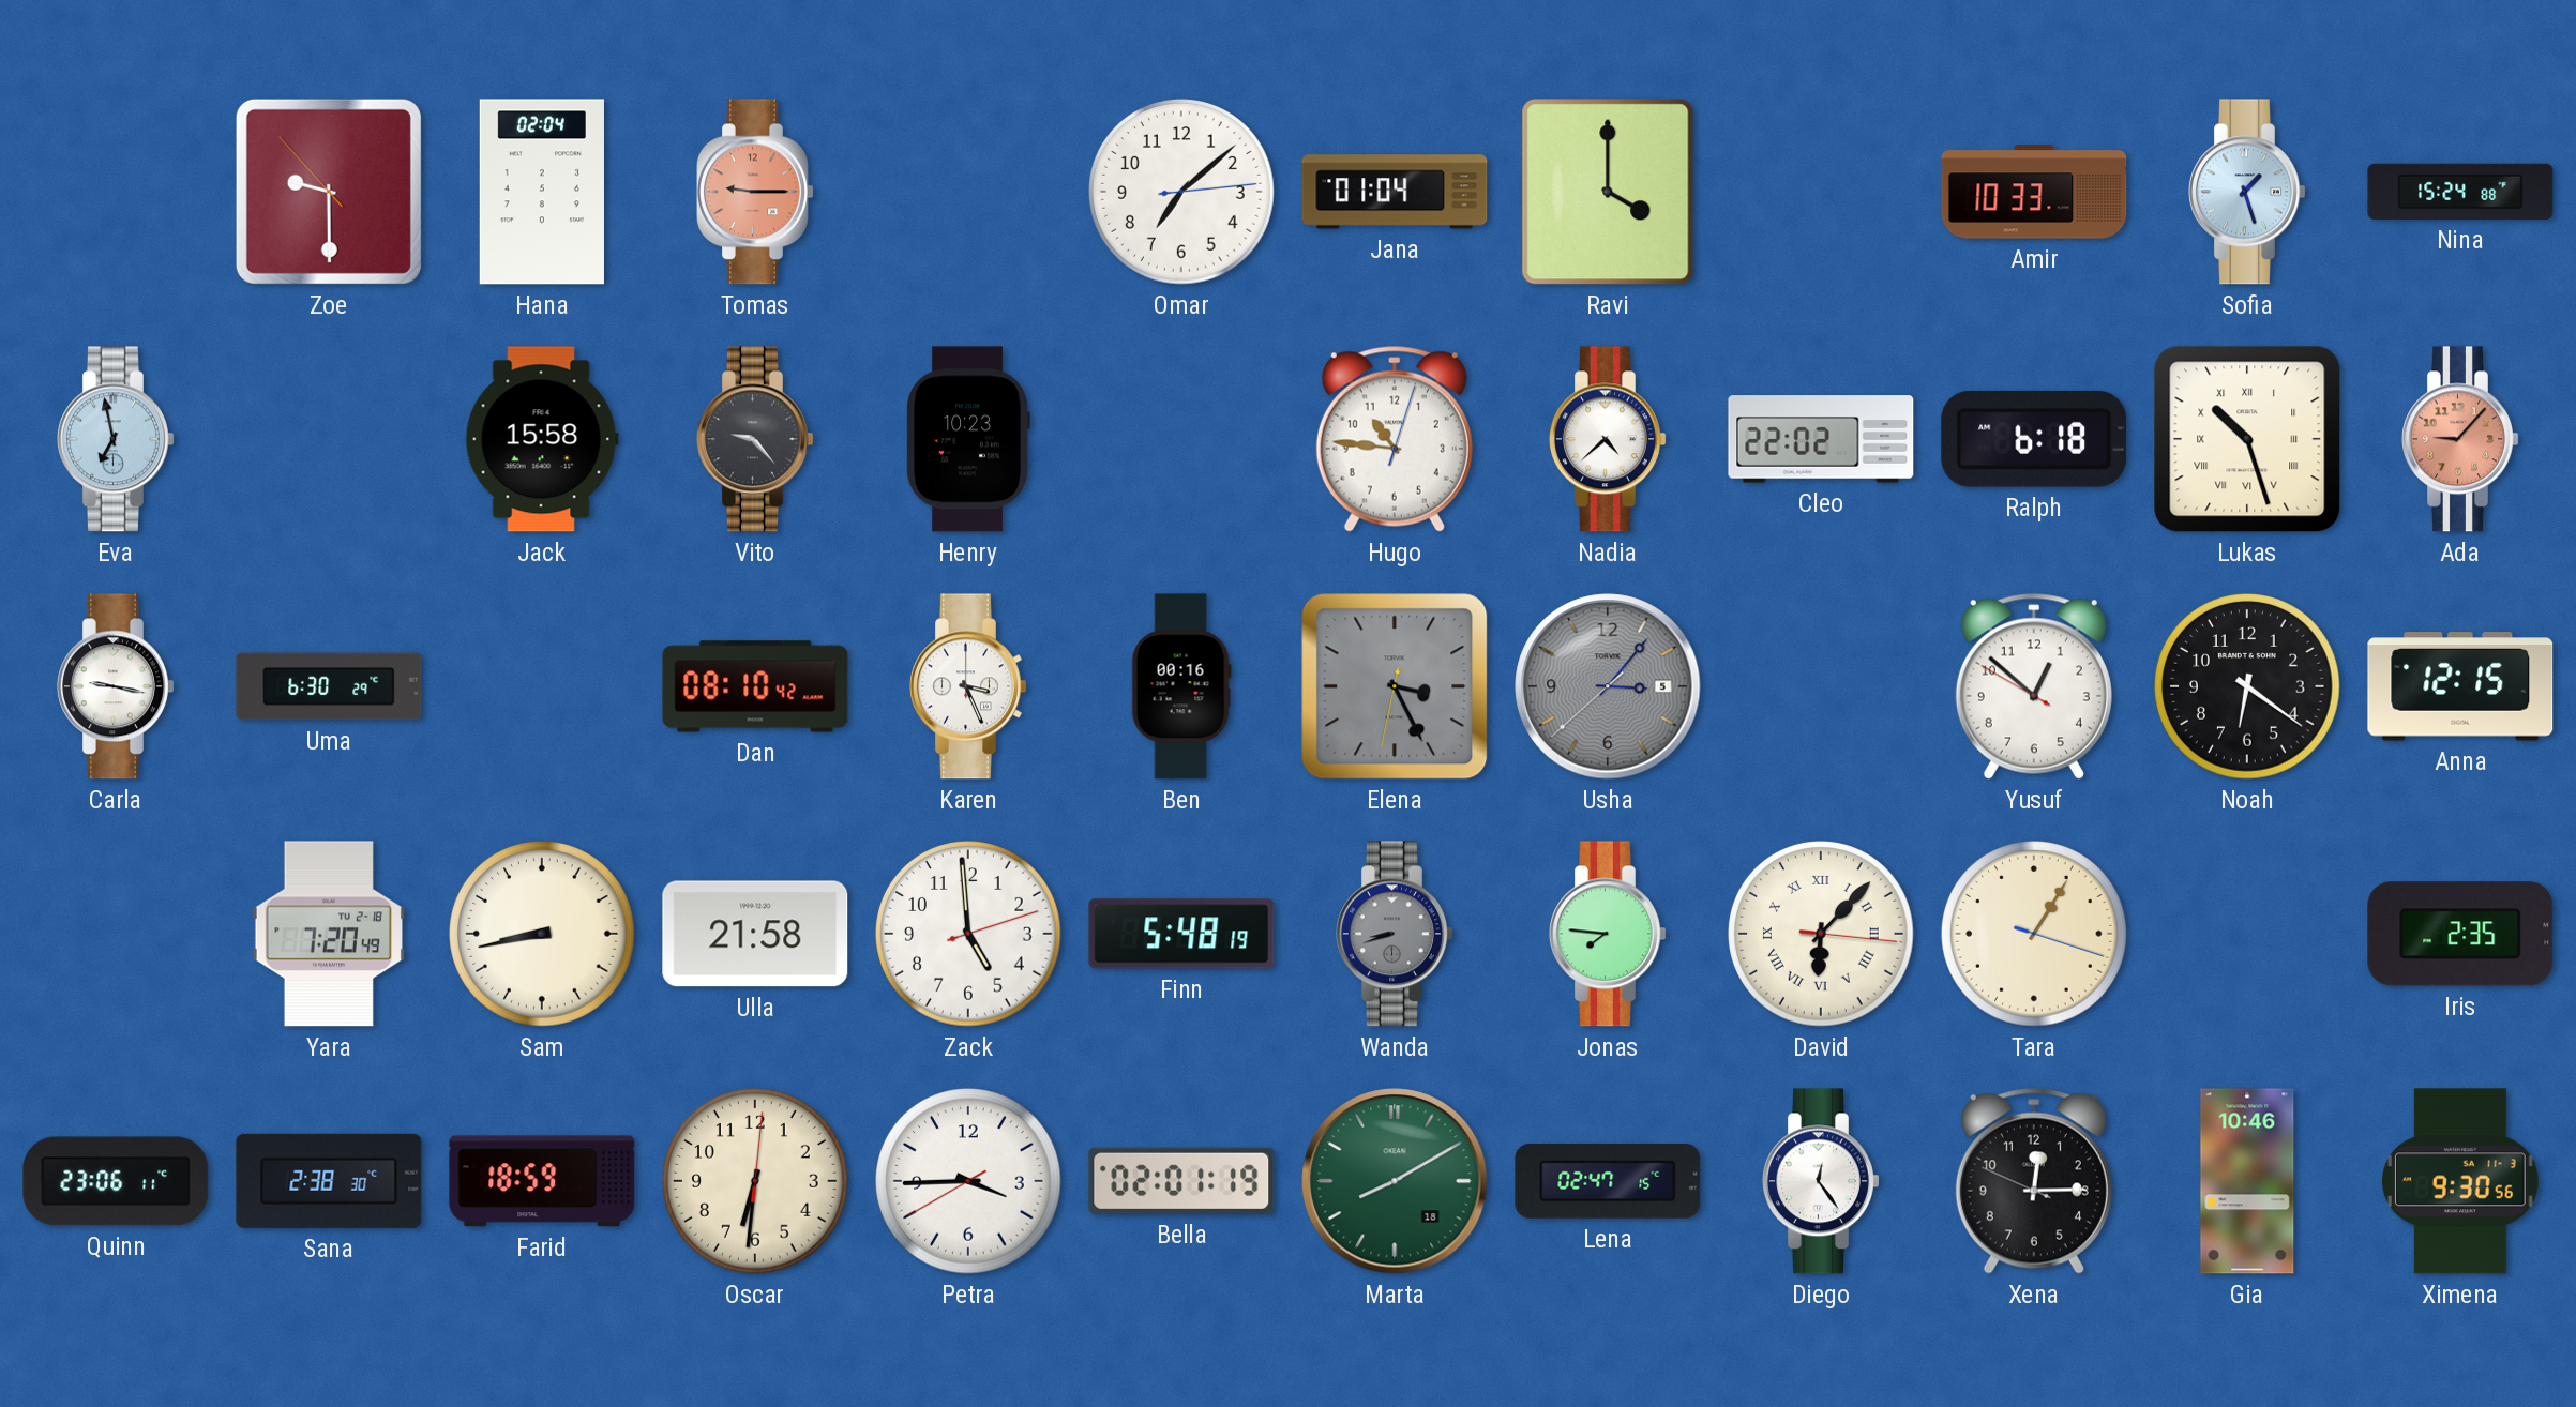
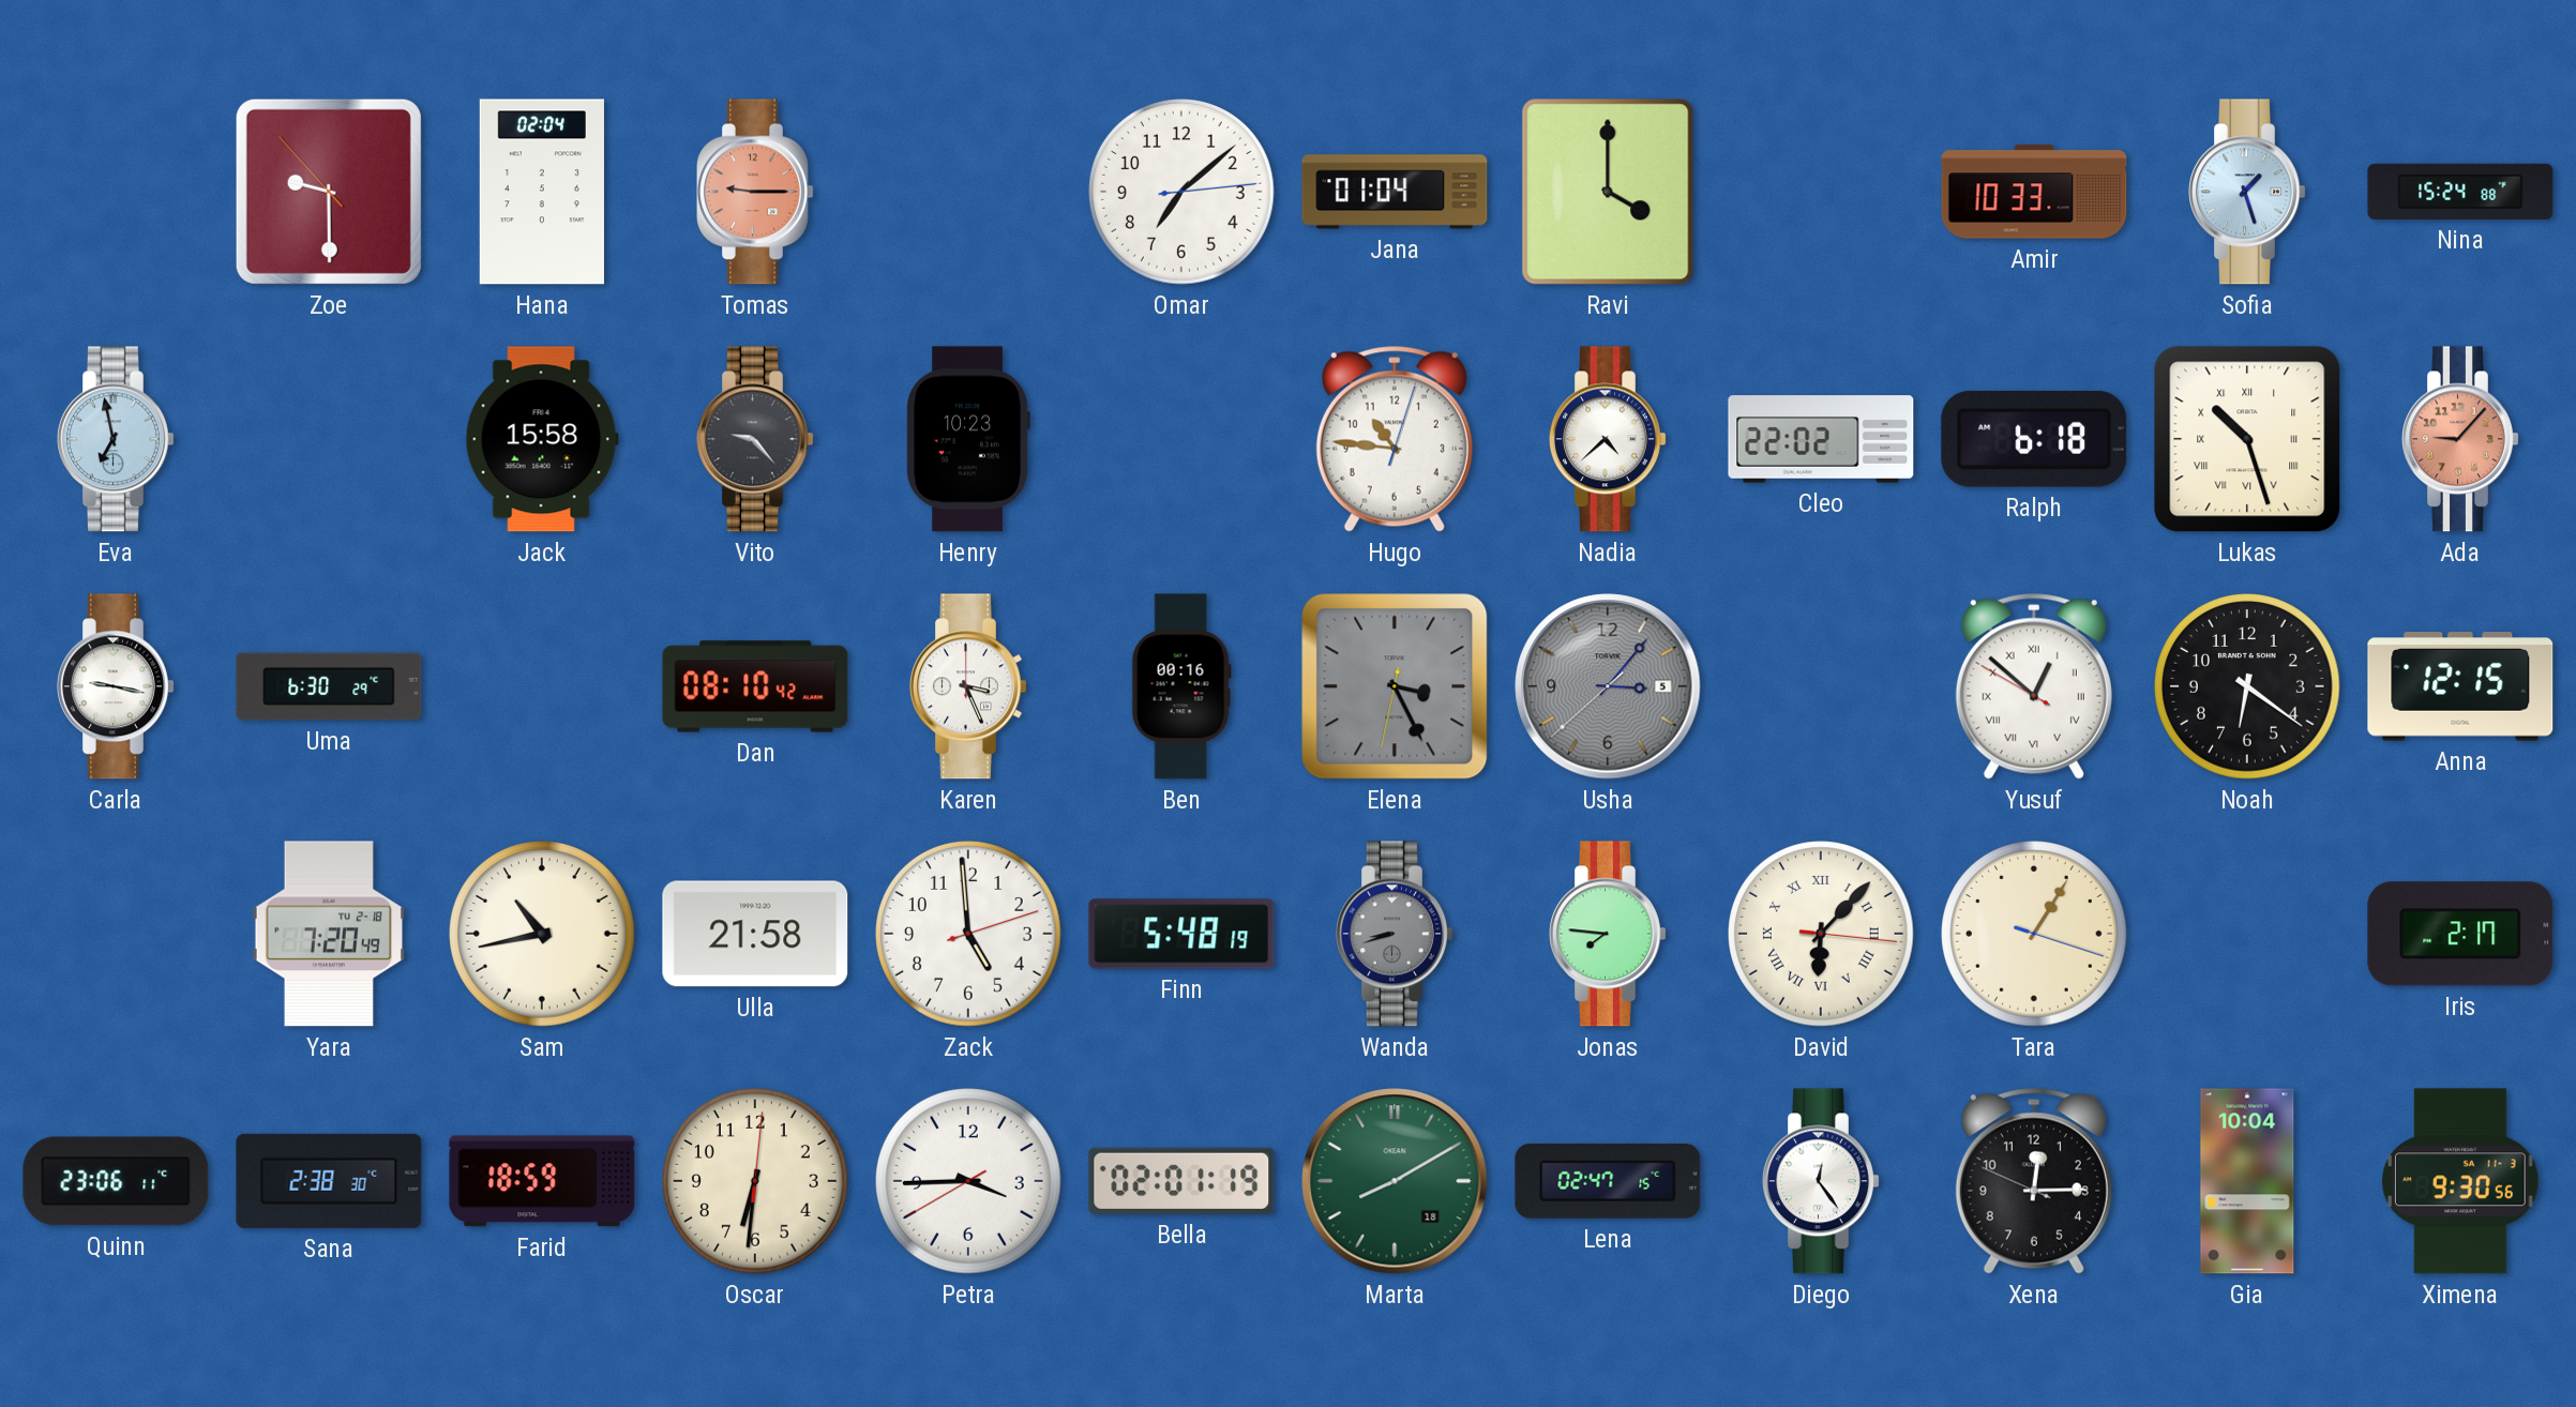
Yusuf numerals: Arabic -> Roman
Sam: 8:43 -> 10:43
Iris: 2:35 -> 2:17
Gia: 10:46 -> 10:04
